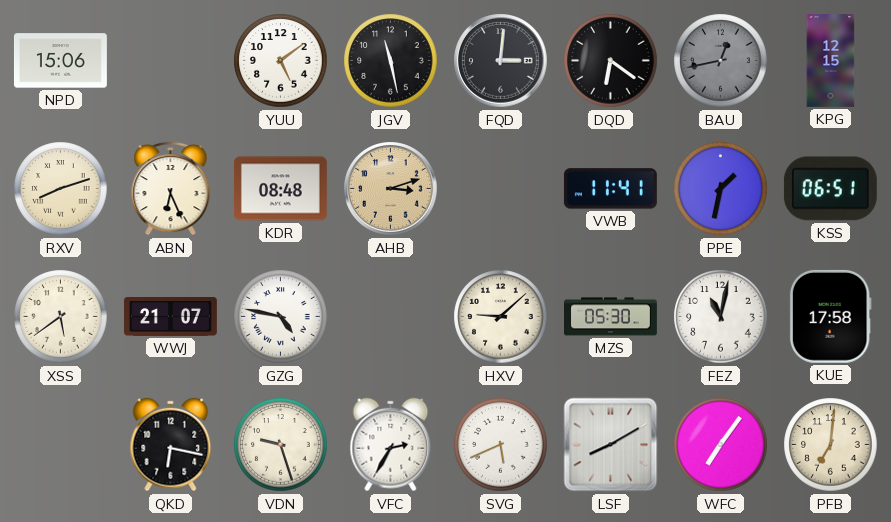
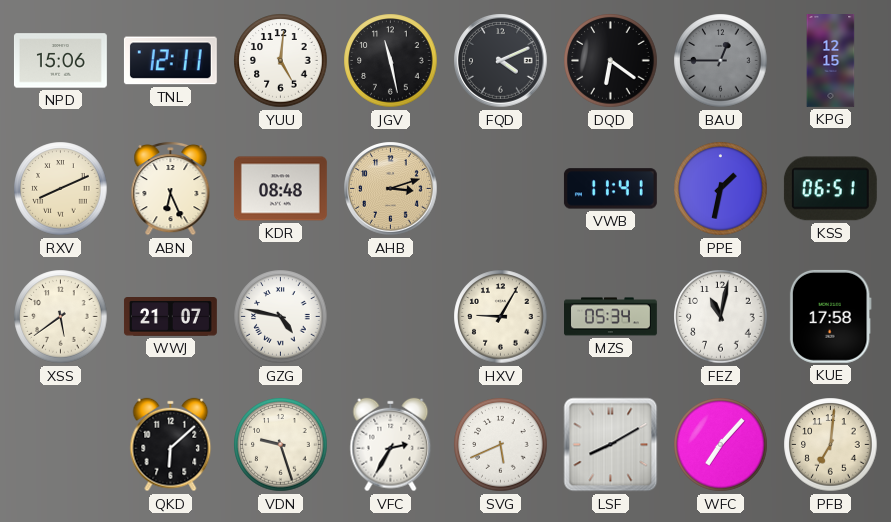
TNL: none -> 12:11
YUU: 5:09 -> 5:01
FQD: 3:01 -> 4:11
BAU: 12:43 -> 12:45
RXV: 8:12 -> 8:11
HXV: 9:08 -> 9:05
MZS: 05:30 -> 05:34
QKD: 6:17 -> 6:08
WFC: 7:06 -> 7:07
